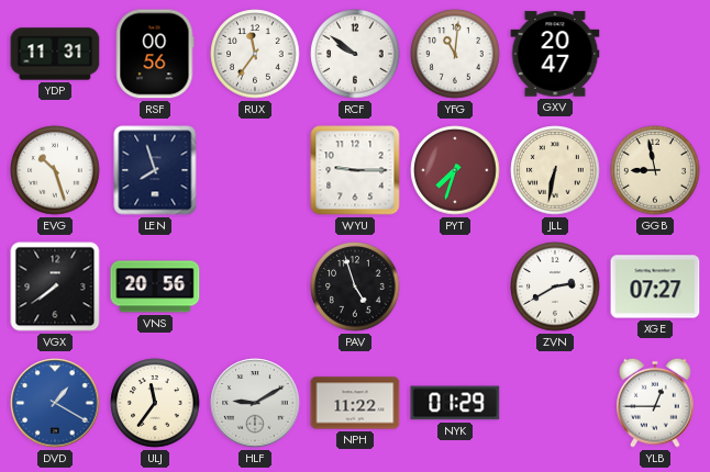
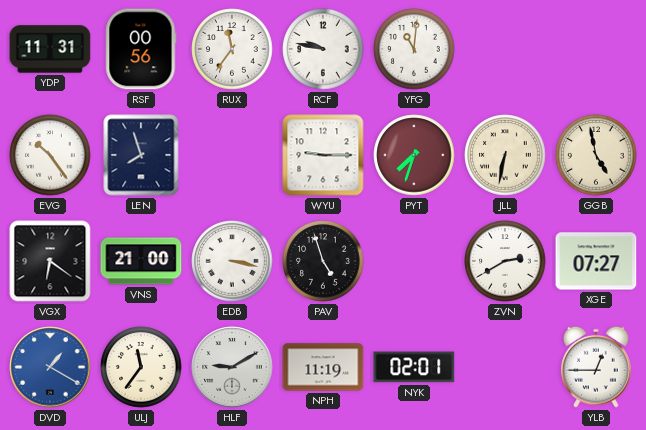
RCF: 9:51 -> 9:47
GXV: 20:47 -> none
EVG: 10:27 -> 10:24
GGB: 8:58 -> 4:58
VGX: 7:39 -> 6:21
VNS: 20:56 -> 21:00
EDB: none -> 3:17
NPH: 11:22 -> 11:19
NYK: 01:29 -> 02:01
